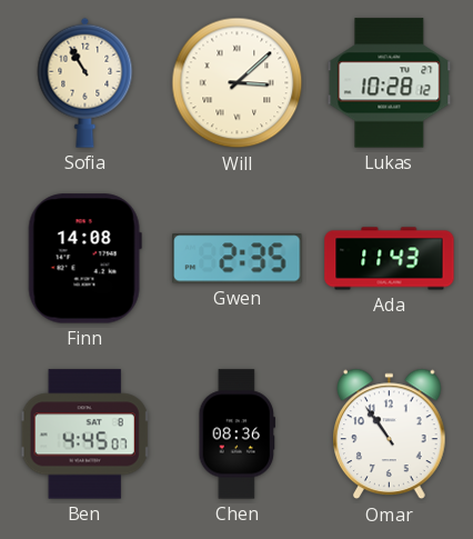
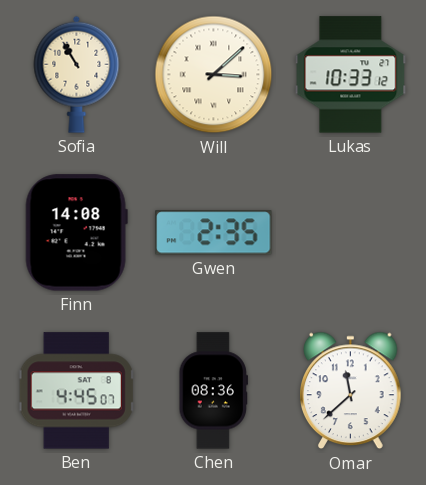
Lukas: 10:28 -> 10:33
Ada: 11:43 -> none
Omar: 10:54 -> 11:38
